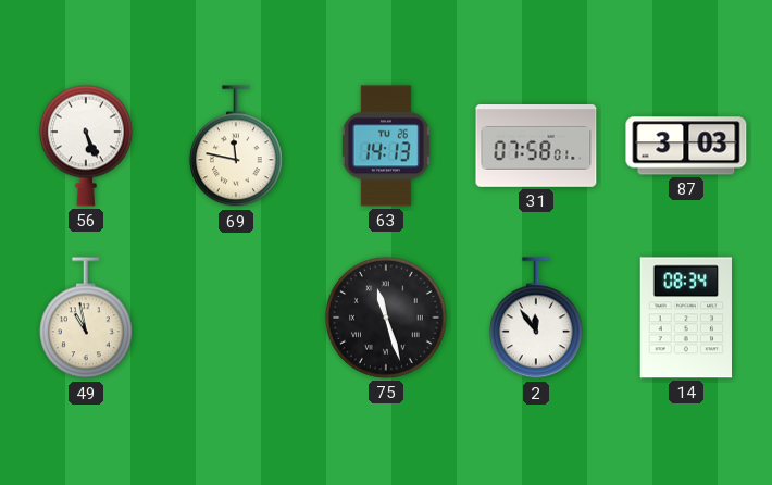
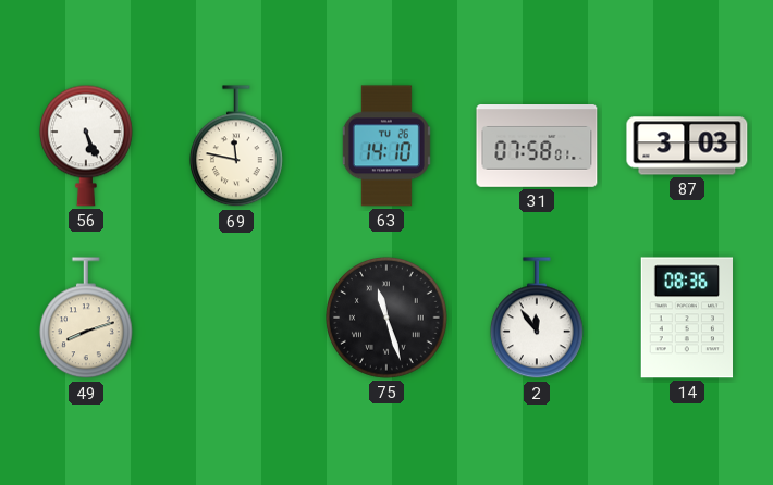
63: 14:13 -> 14:10
49: 10:58 -> 8:12
14: 08:34 -> 08:36
